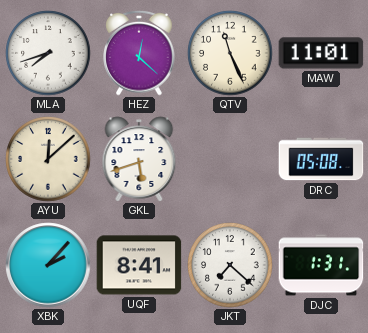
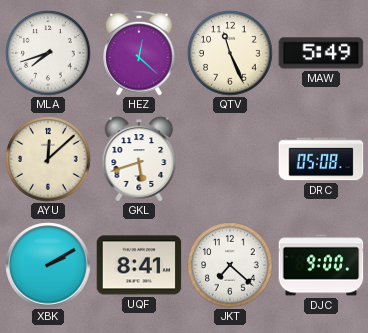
MAW: 11:01 -> 5:49
XBK: 2:07 -> 2:10
DJC: 1:31 -> 9:00
